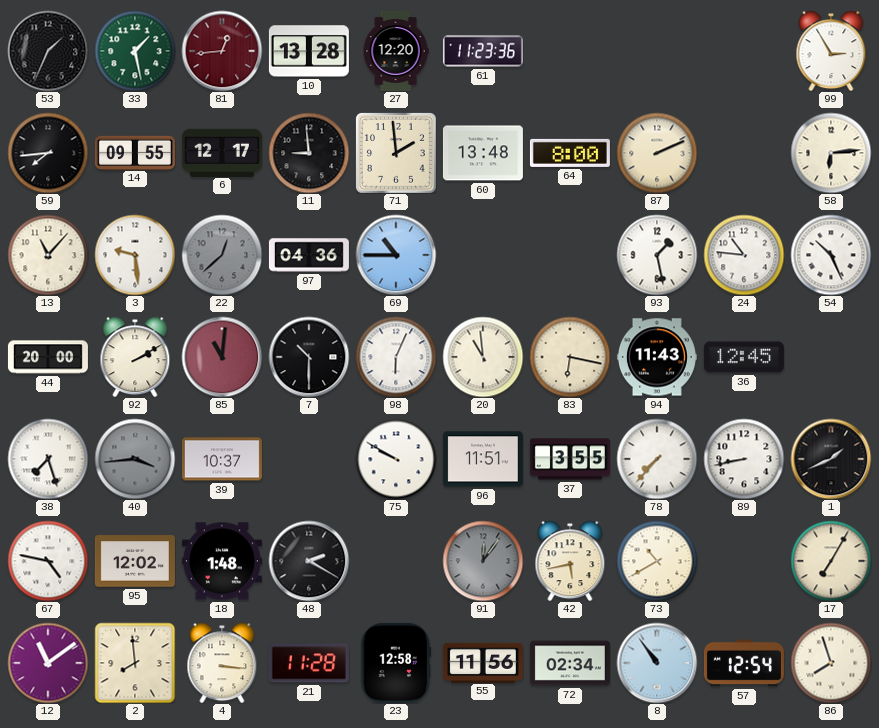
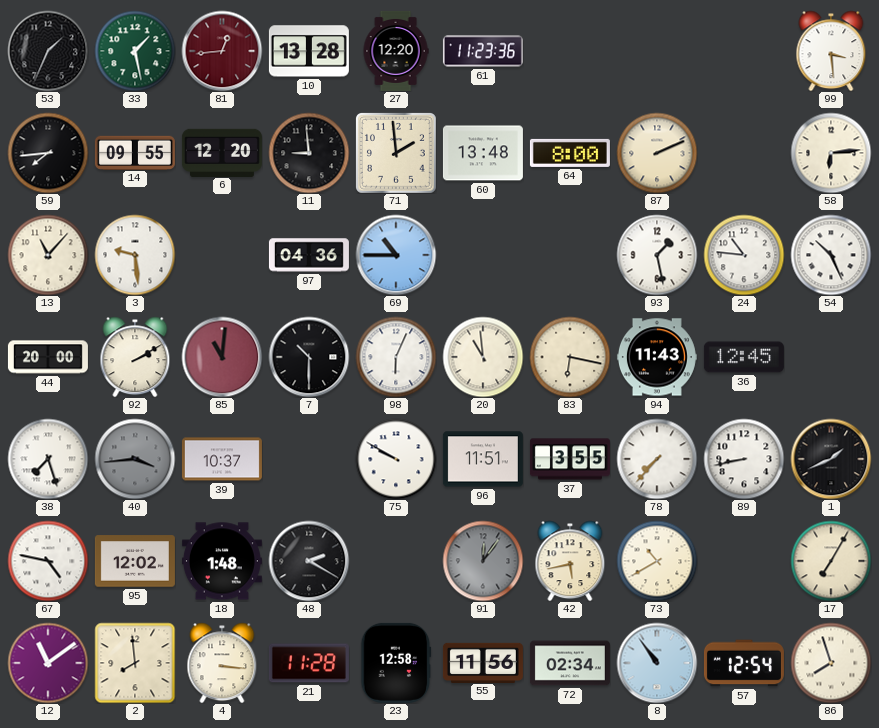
99: 2:55 -> 3:29
6: 12:17 -> 12:20
22: 12:38 -> none
